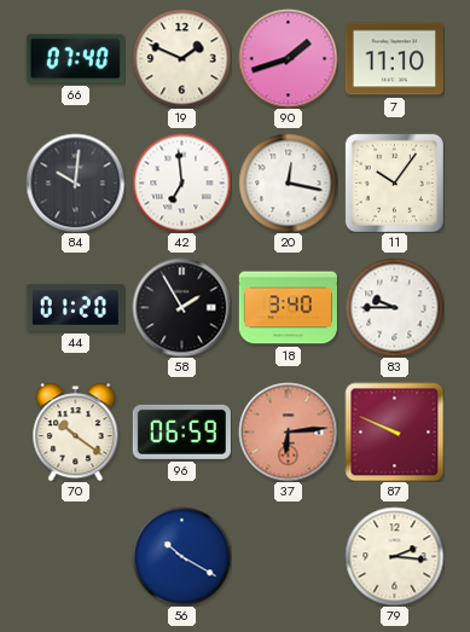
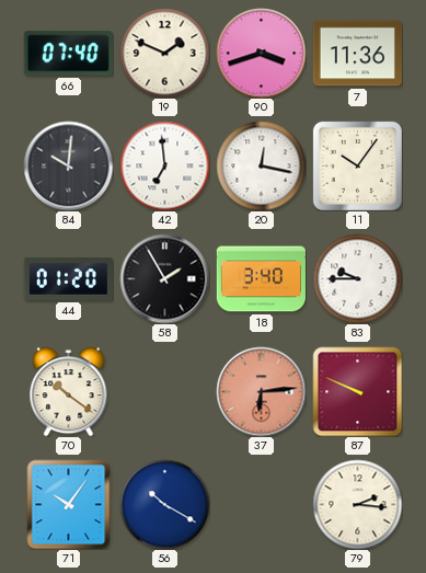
90: 1:42 -> 3:42
7: 11:10 -> 11:36
96: 06:59 -> none
71: none -> 10:06
